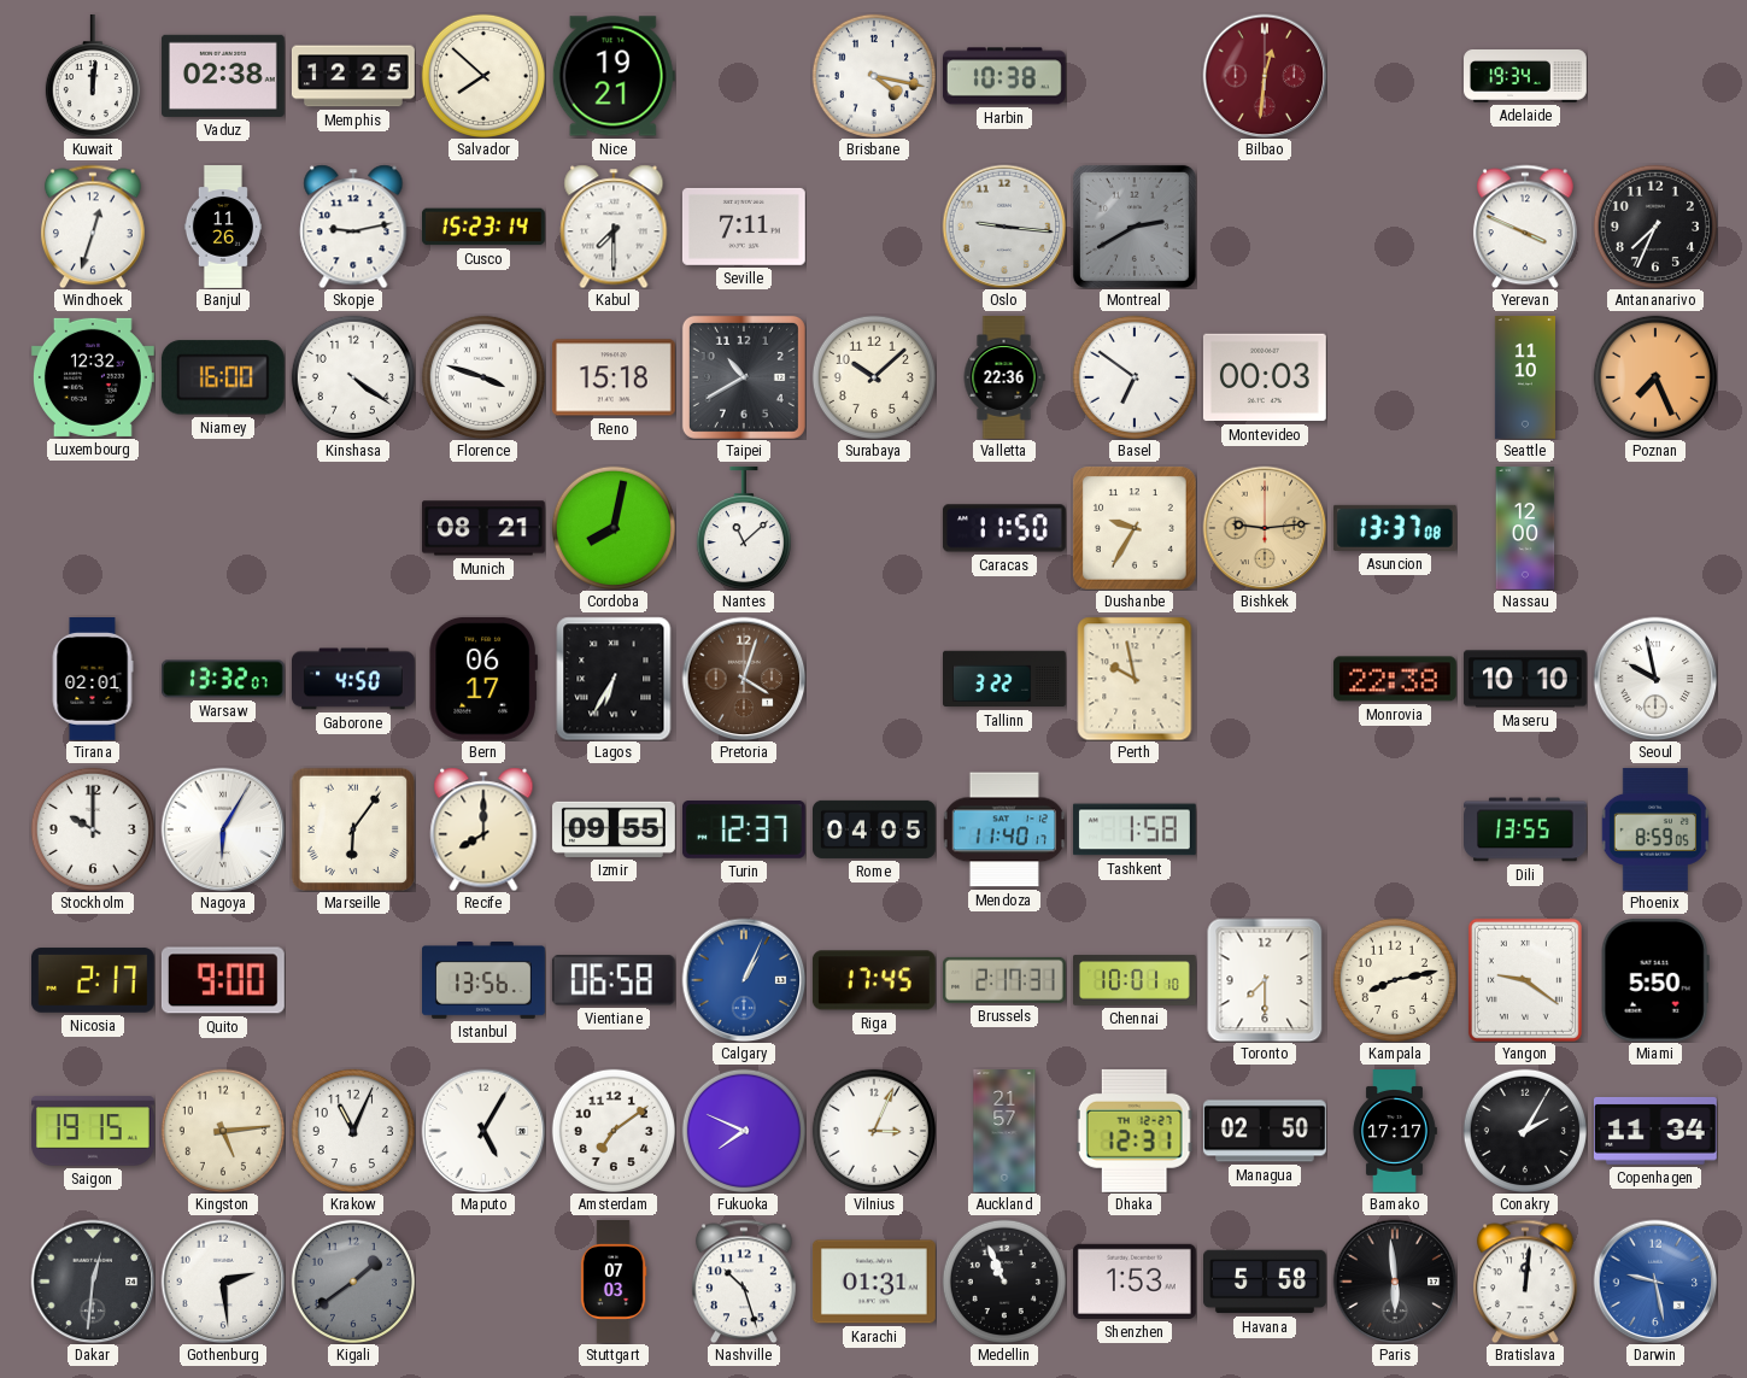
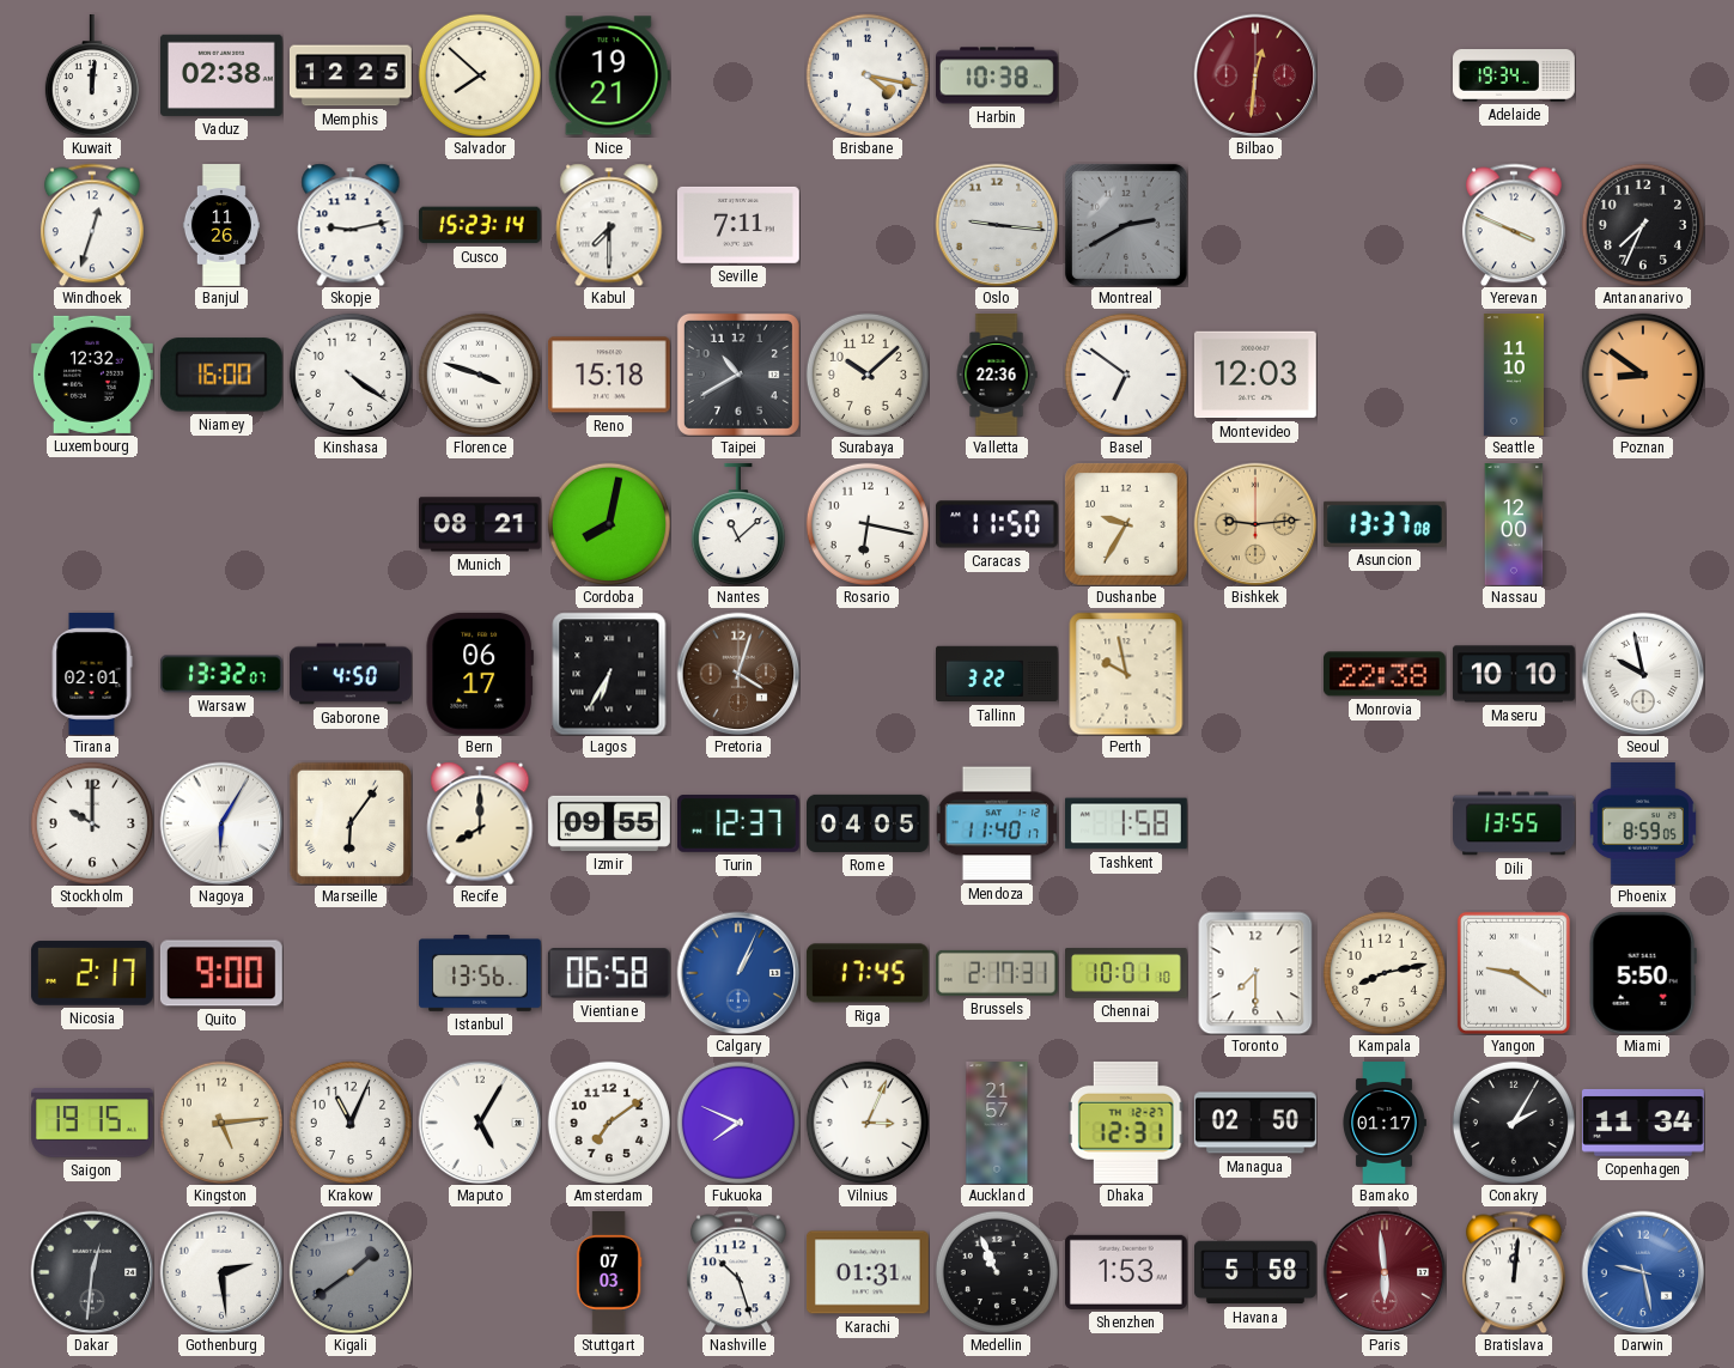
Montevideo: 00:03 -> 12:03
Poznan: 7:26 -> 8:51
Rosario: none -> 6:17
Bamako: 17:17 -> 01:17
Paris dial: black -> burgundy
